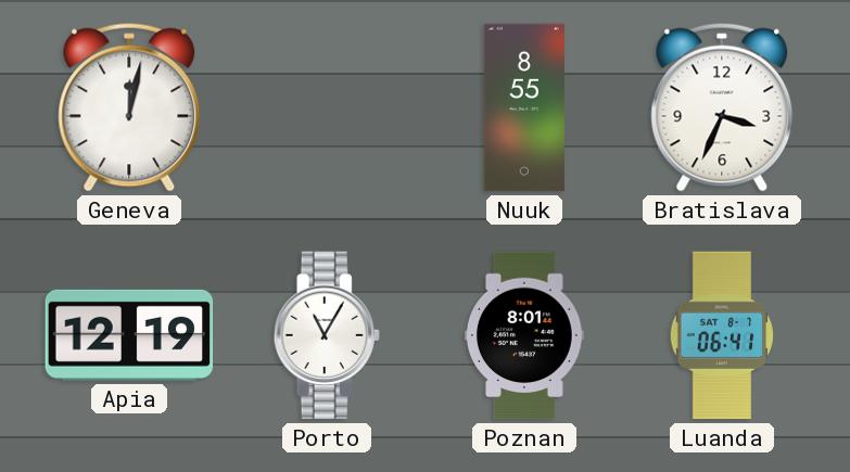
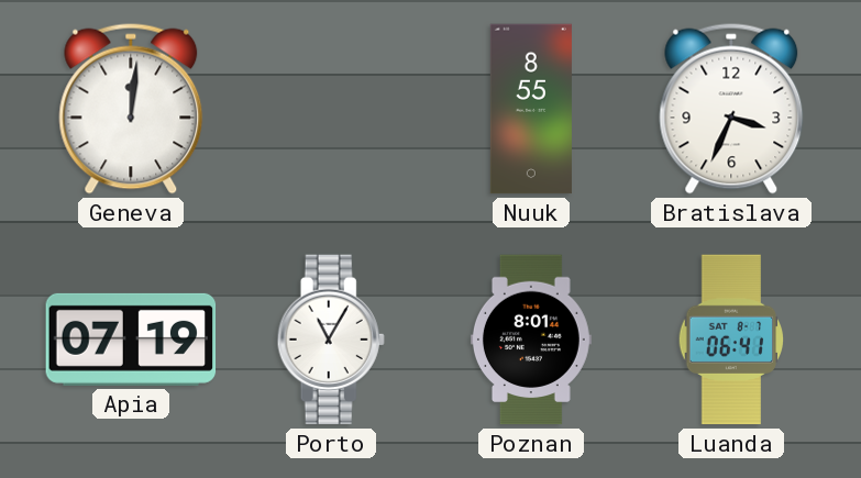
Geneva: 12:02 -> 12:01
Apia: 12:19 -> 07:19
